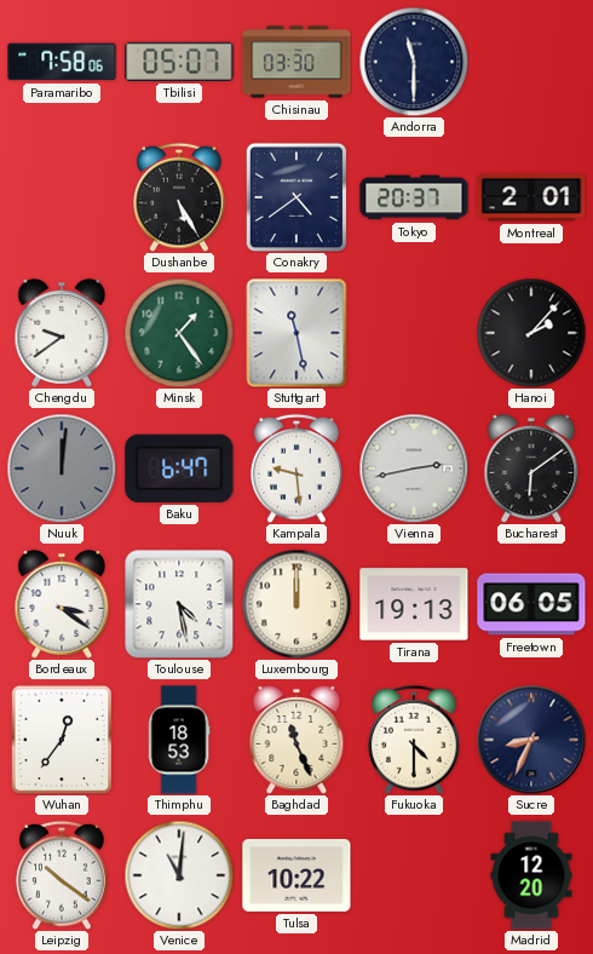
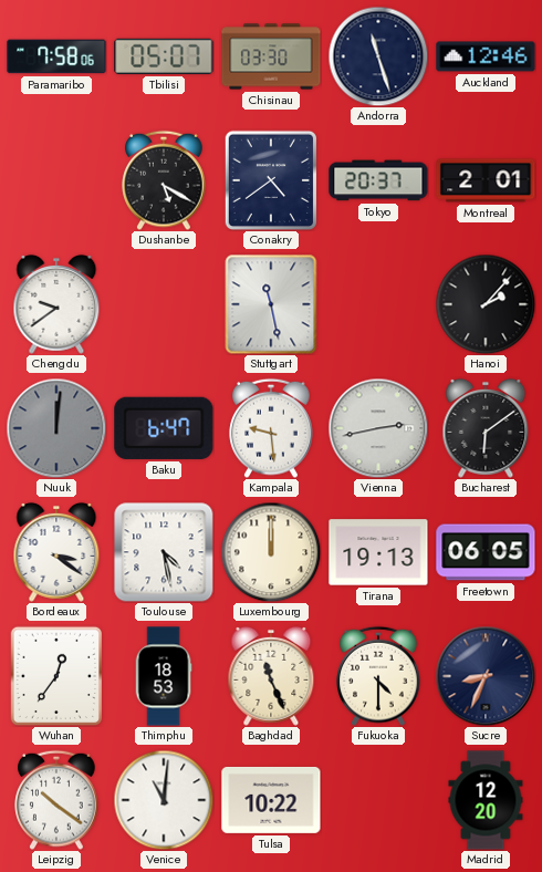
Andorra: 11:30 -> 11:27
Auckland: none -> 12:46
Dushanbe: 5:25 -> 5:20
Minsk: 1:24 -> none
